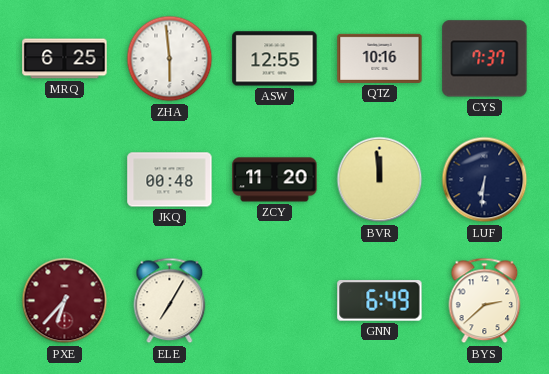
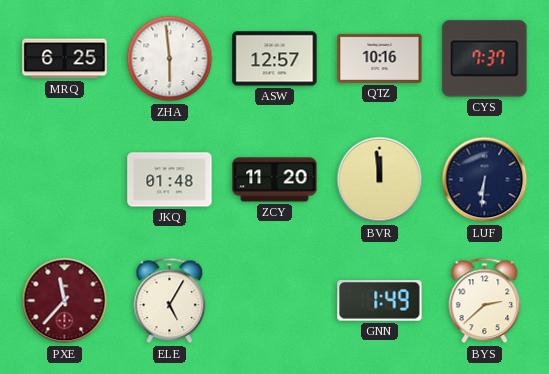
ASW: 12:55 -> 12:57
JKQ: 00:48 -> 01:48
PXE: 6:37 -> 11:37
ELE: 7:05 -> 5:05
GNN: 6:49 -> 1:49
